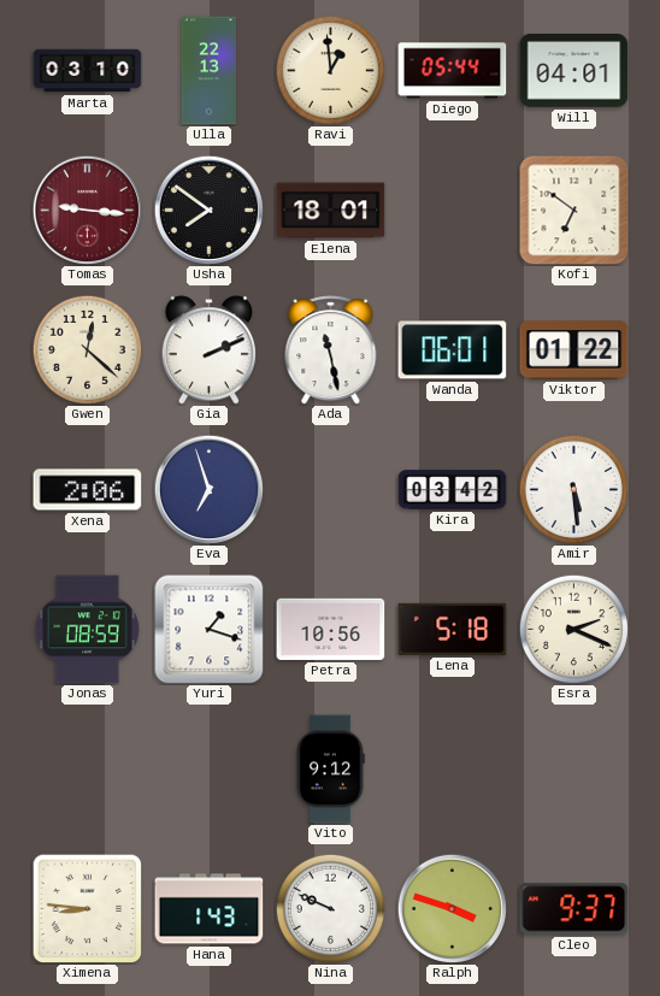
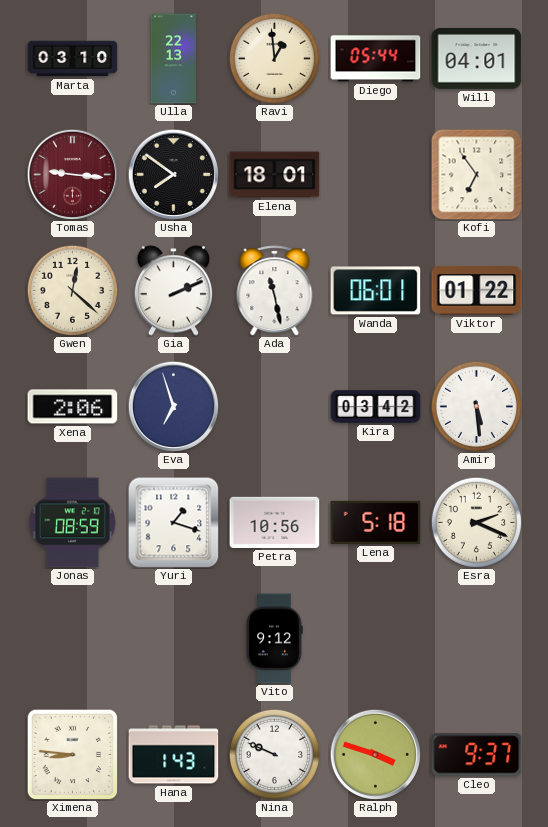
Kofi: 6:51 -> 6:54
